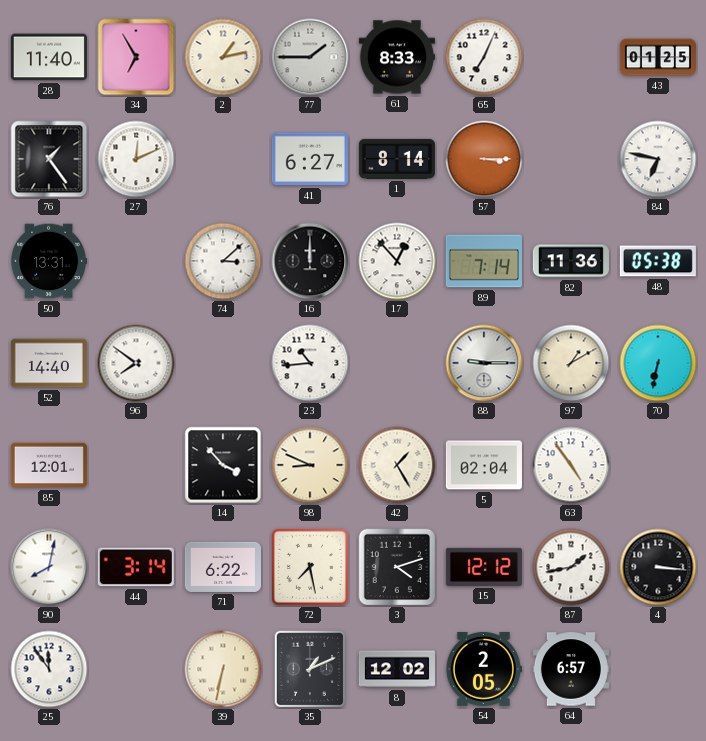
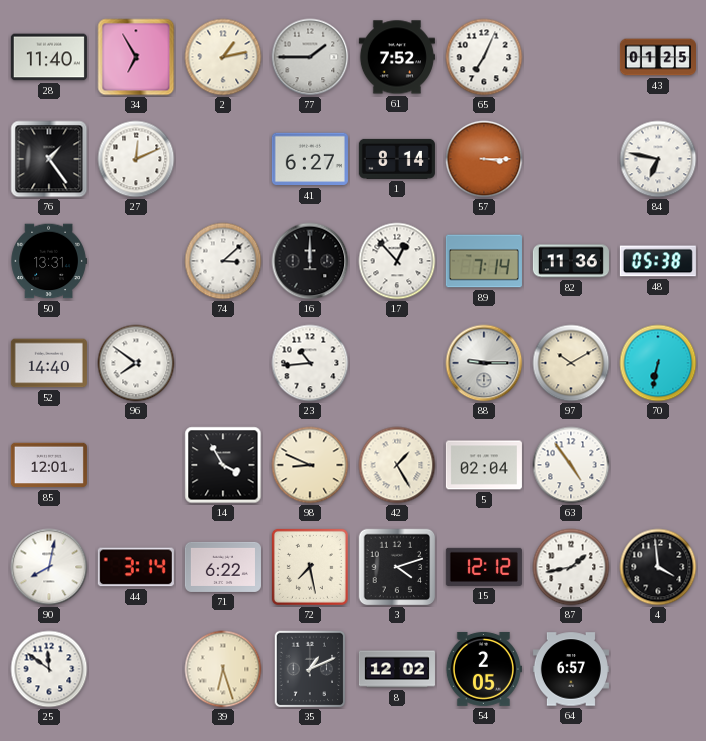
61: 8:33 -> 7:52
97: 1:10 -> 10:10
14: 3:53 -> 3:55
4: 3:16 -> 3:59
25: 11:54 -> 11:51
39: 6:32 -> 6:27
